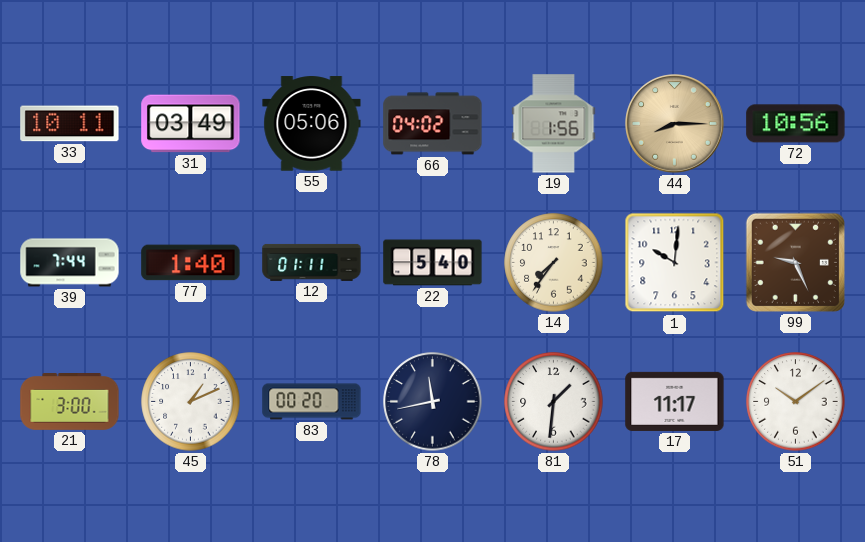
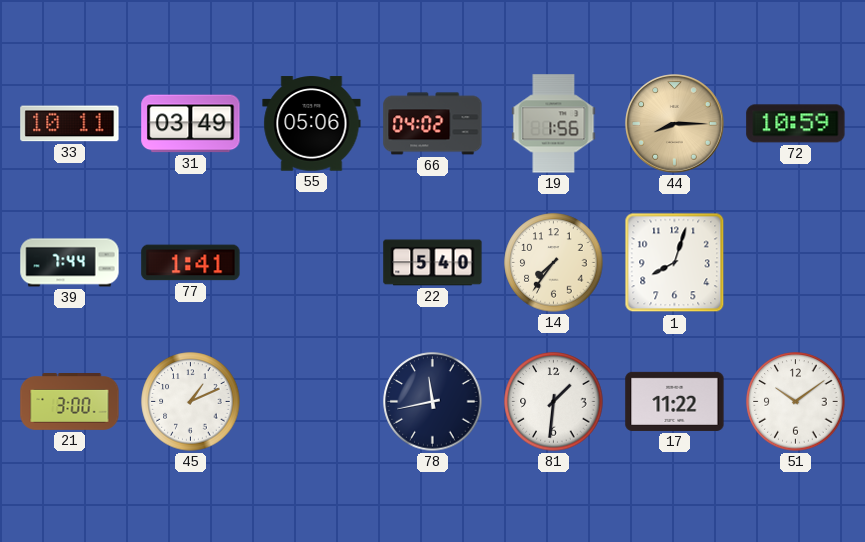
72: 10:56 -> 10:59
77: 1:40 -> 1:41
12: 01:11 -> none
1: 10:01 -> 8:03
99: 9:26 -> none
83: 00:20 -> none
17: 11:17 -> 11:22
